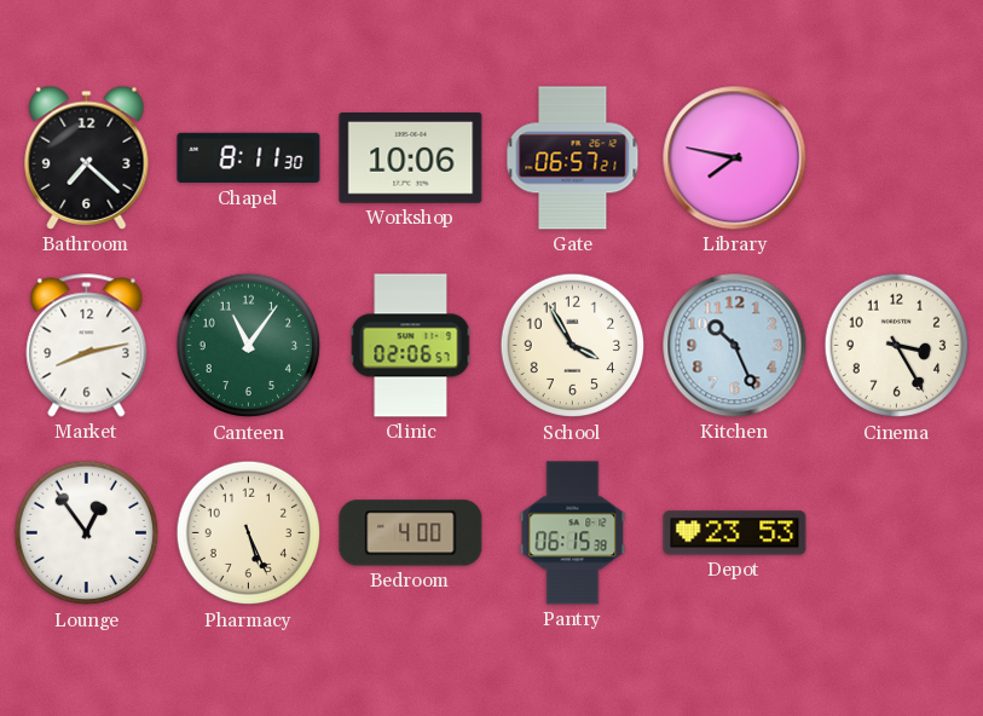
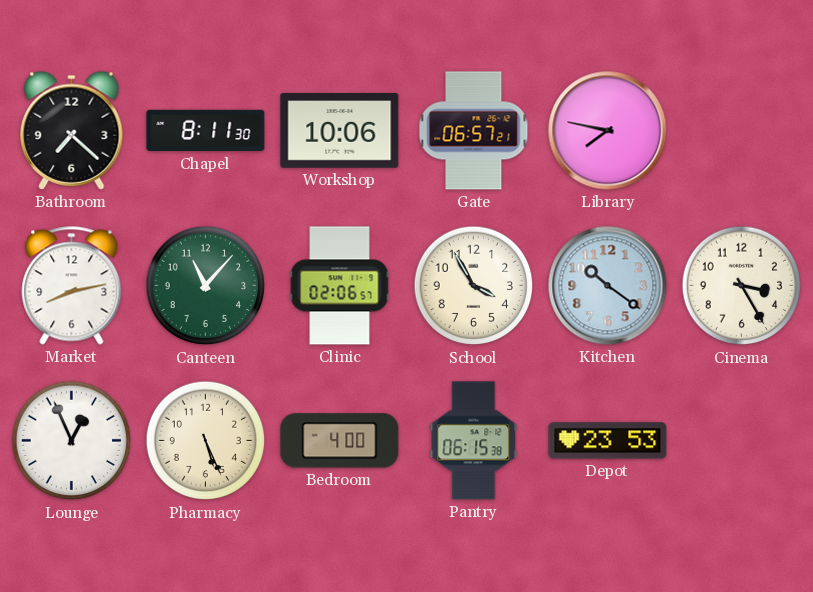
Canteen: 11:06 -> 11:07
Kitchen: 10:26 -> 10:21
Lounge: 12:54 -> 12:56
